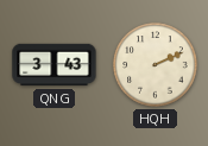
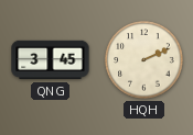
QNG: 3:43 -> 3:45
